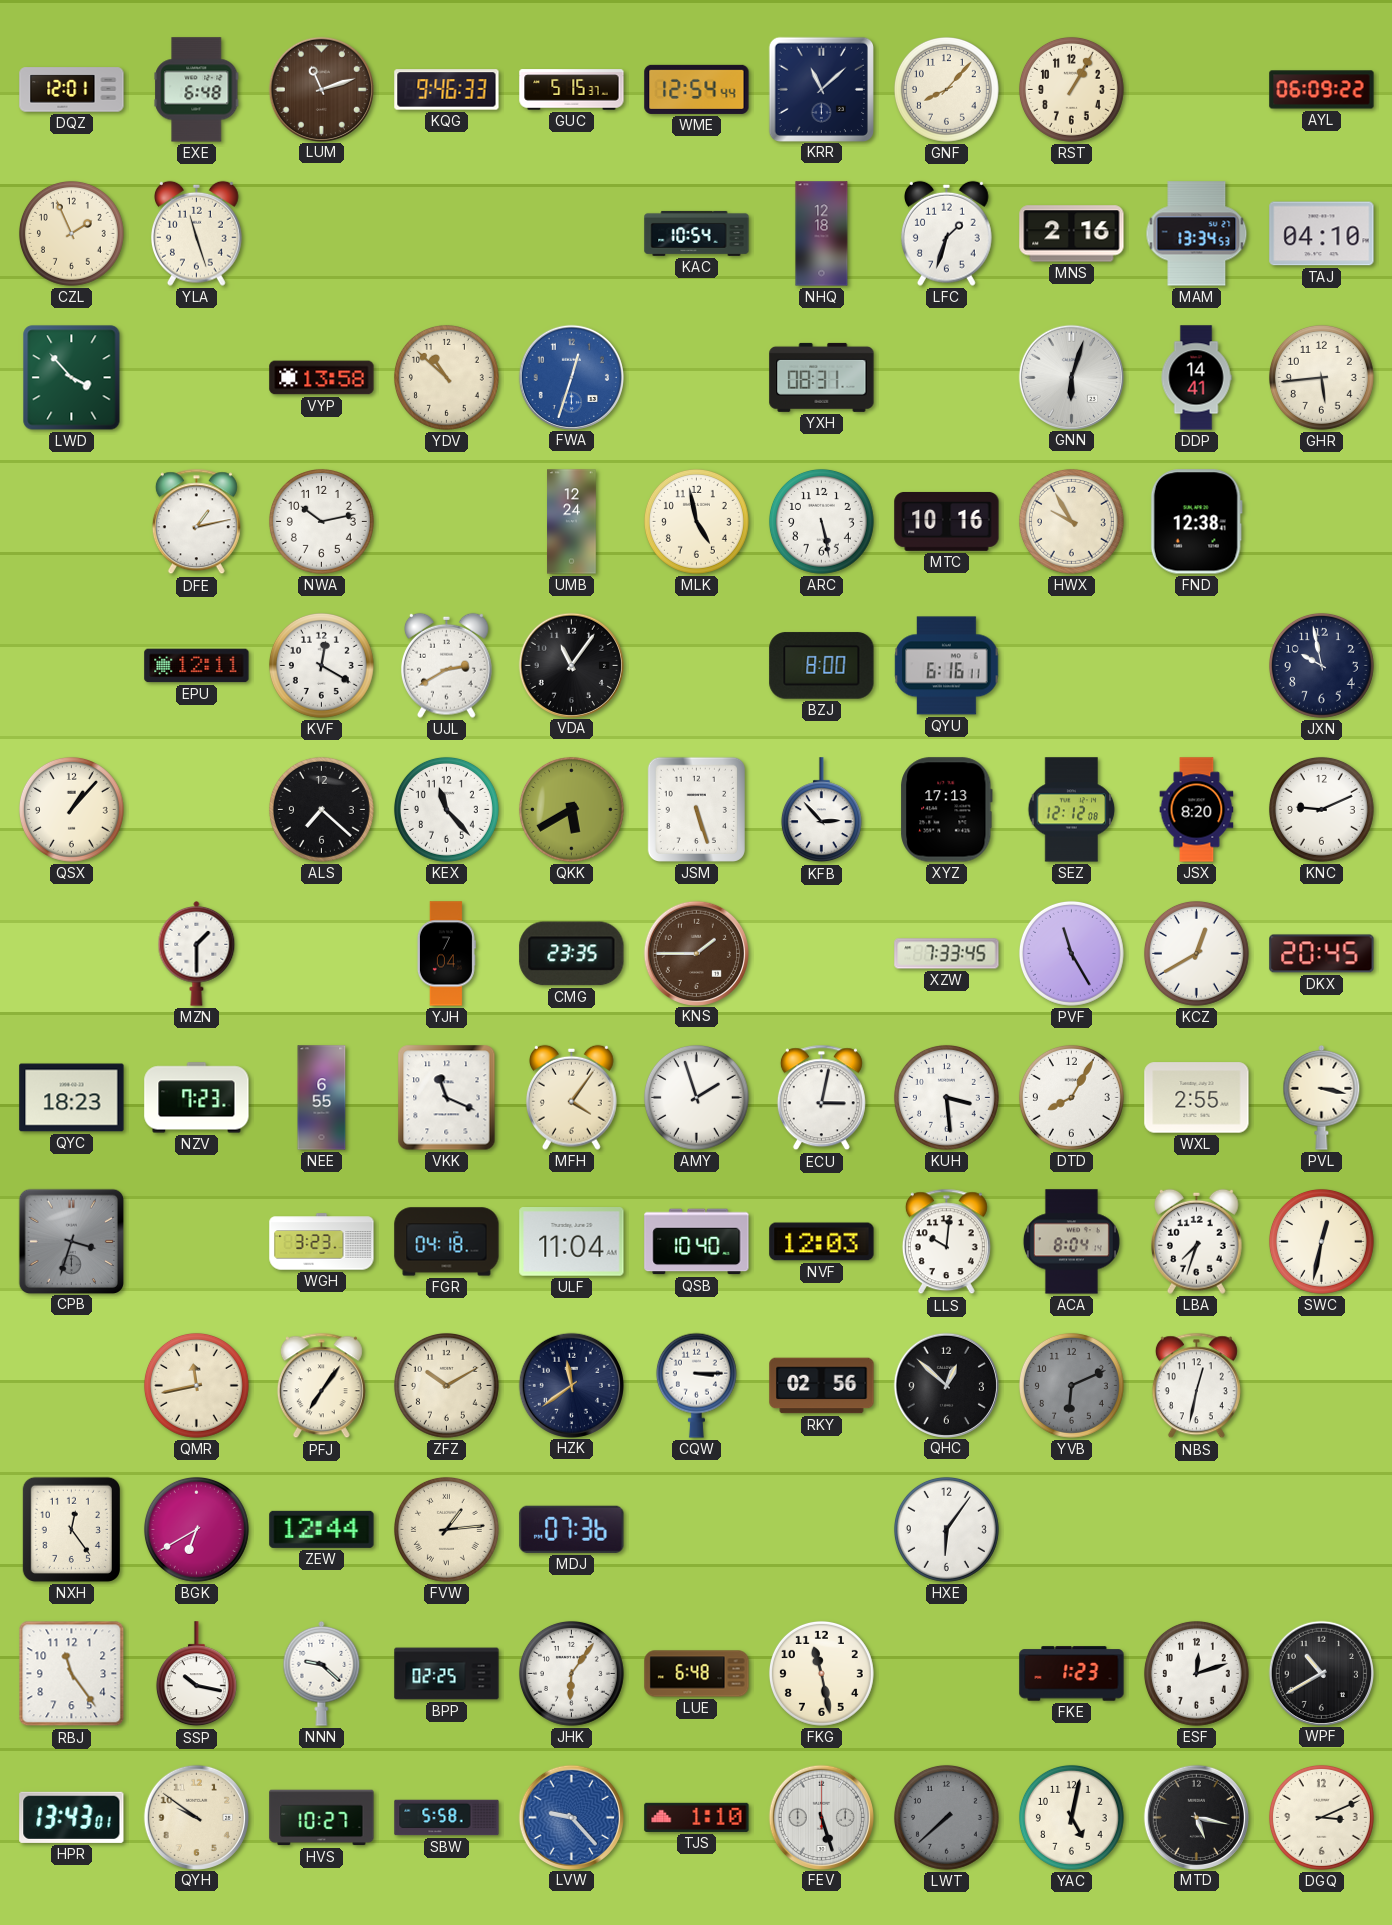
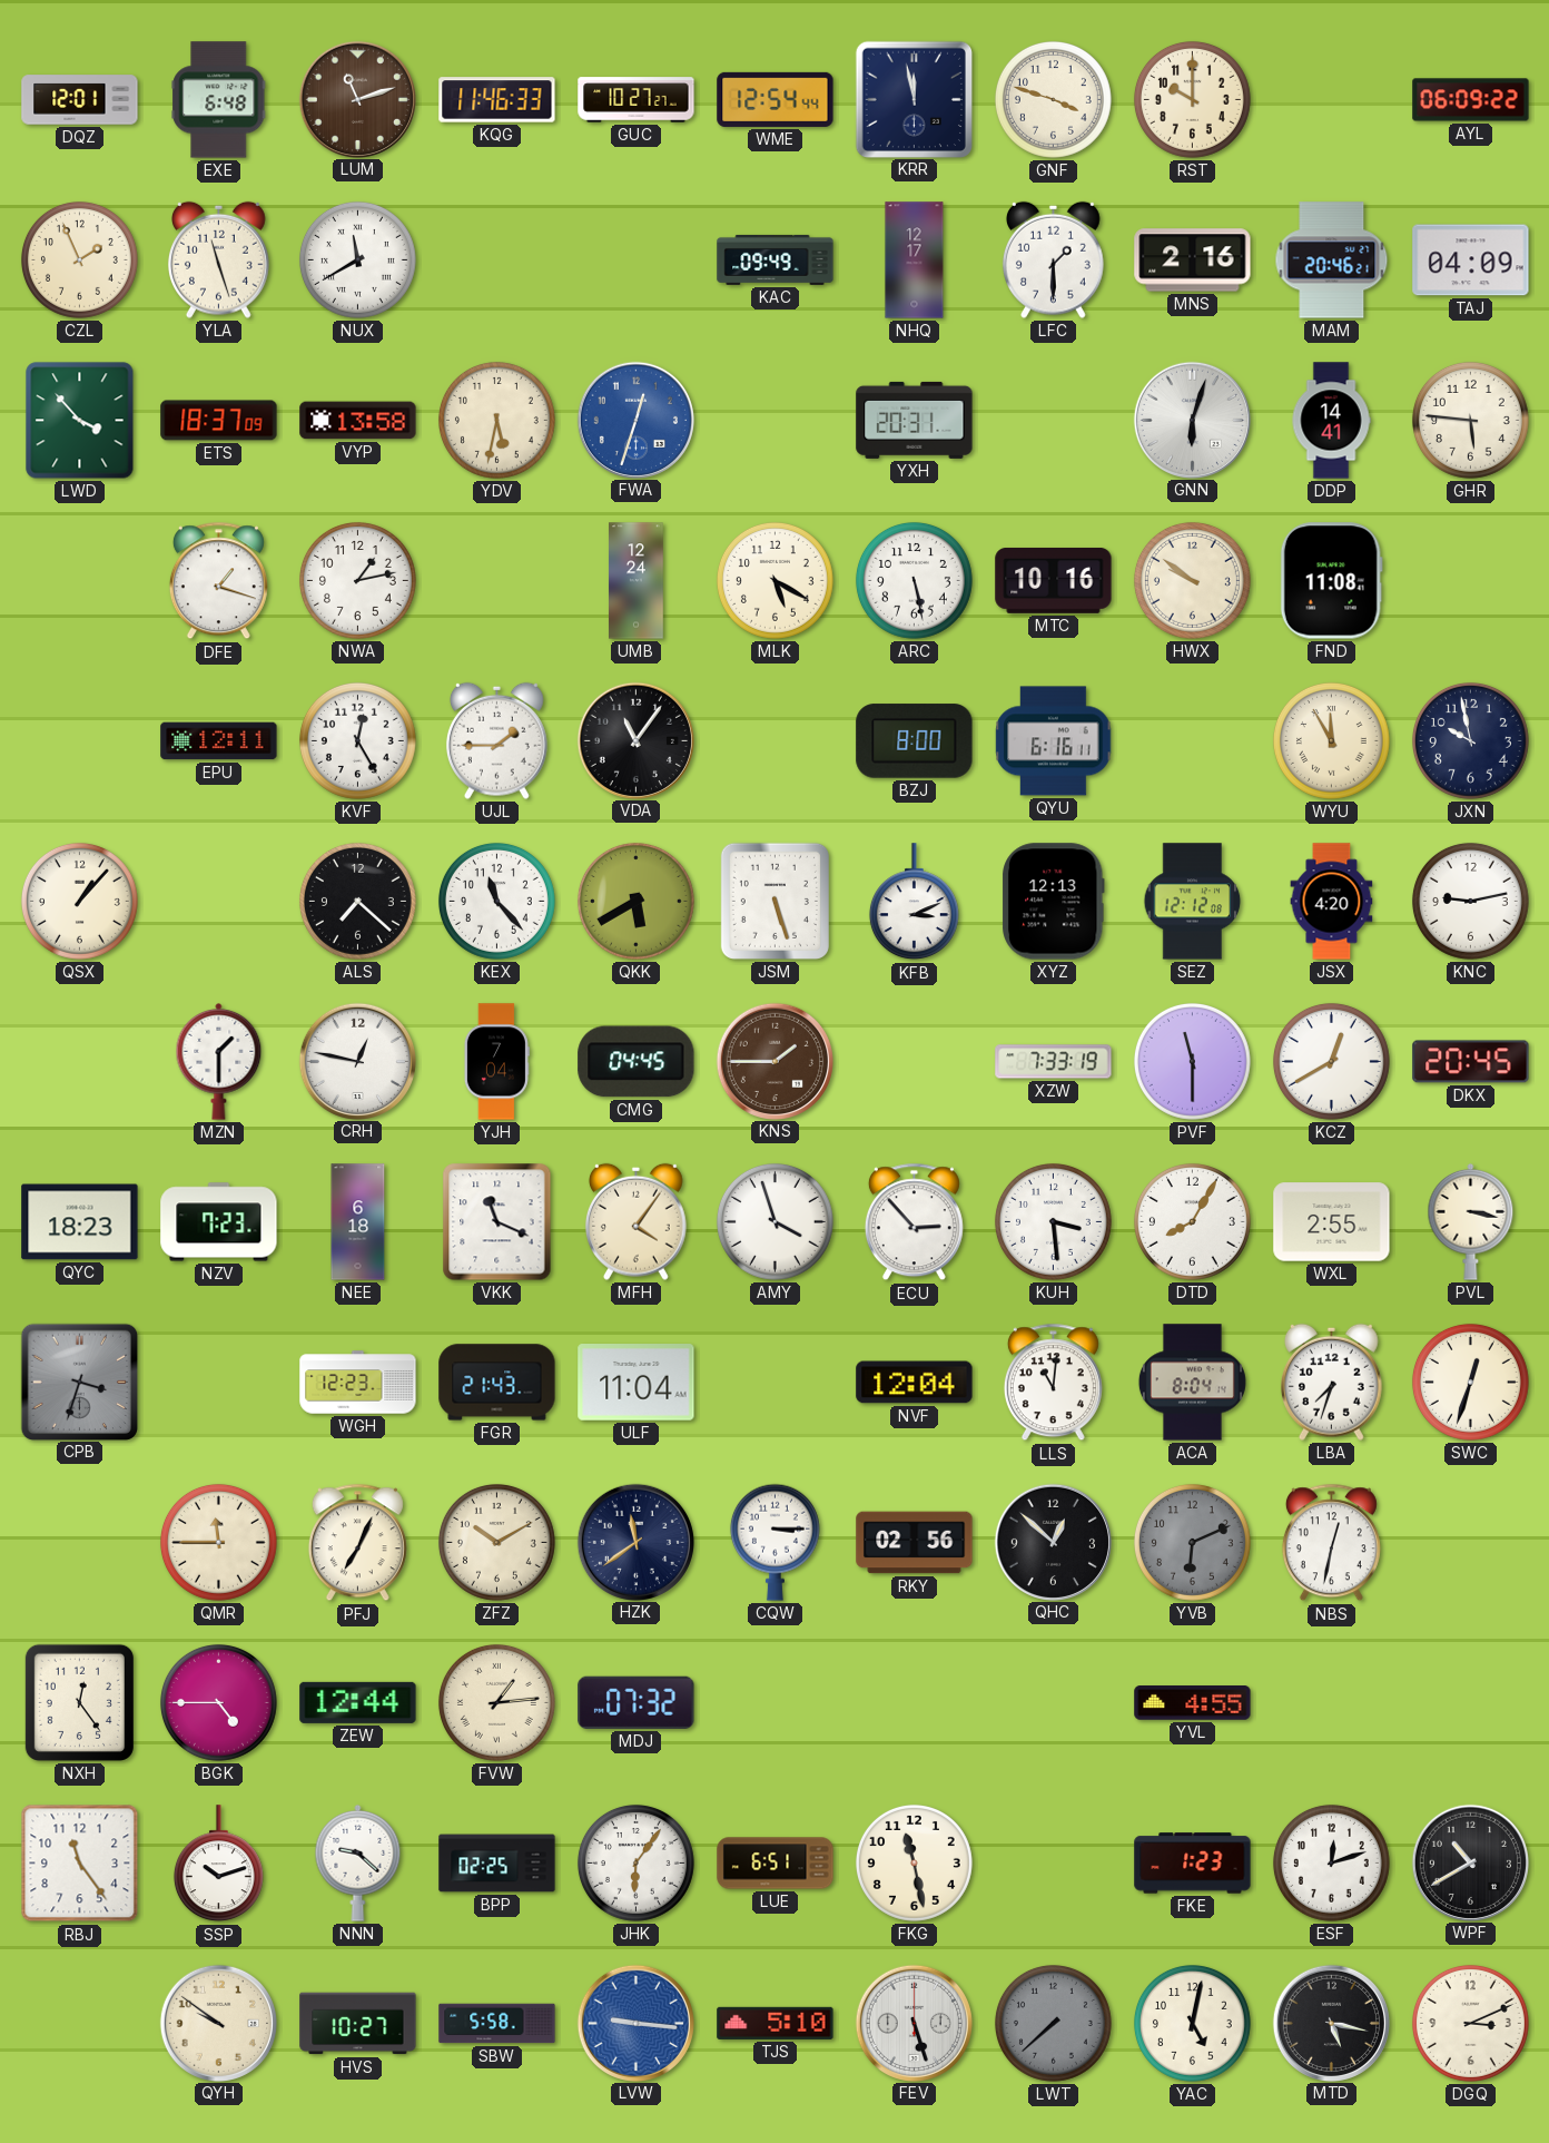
KQG: 9:46 -> 11:46
GUC: 5:15 -> 10:27
KRR: 11:08 -> 11:58
GNF: 8:07 -> 3:48
RST: 1:05 -> 10:00
NUX: none -> 11:40
KAC: 10:54 -> 09:49
NHQ: 12:18 -> 12:17
LFC: 1:33 -> 1:30
MAM: 13:34 -> 20:46
TAJ: 04:10 -> 04:09
ETS: none -> 18:37
YDV: 10:52 -> 5:32
YXH: 08:31 -> 20:31
GHR: 5:44 -> 5:46
DFE: 1:13 -> 1:18
NWA: 10:13 -> 1:13
MLK: 4:58 -> 5:20
HWX: 9:55 -> 9:51
FND: 12:38 -> 11:08
KVF: 12:20 -> 12:25
UJL: 2:40 -> 1:45
WYU: none -> 11:55
KFB: 2:53 -> 3:11
XYZ: 17:13 -> 12:13
JSX: 8:20 -> 4:20
KNC: 9:11 -> 9:13
CRH: none -> 12:47
CMG: 23:35 -> 04:45
XZW: 7:33:45 -> 7:33:19
PVF: 11:25 -> 11:30
NEE: 6:55 -> 6:18
AMY: 1:57 -> 3:57
ECU: 3:02 -> 2:53
WGH: 3:23 -> 12:23
FGR: 04:18 -> 21:43
QSB: 10:40 -> none
NVF: 12:03 -> 12:04
LLS: 10:01 -> 11:01
SWC: 12:32 -> 12:33
QMR: 11:43 -> 11:45
PFJ: 7:06 -> 7:04
BGK: 6:40 -> 4:45
MDJ: 07:36 -> 07:32
HXE: 6:06 -> none
YVL: none -> 4:55
SSP: 10:17 -> 10:12
LUE: 6:48 -> 6:51
HPR: 13:43 -> none
LVW: 9:23 -> 9:16
TJS: 1:10 -> 5:10
